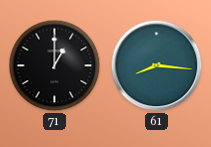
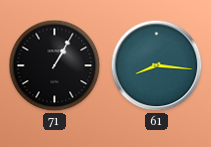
71: 1:00 -> 1:05
